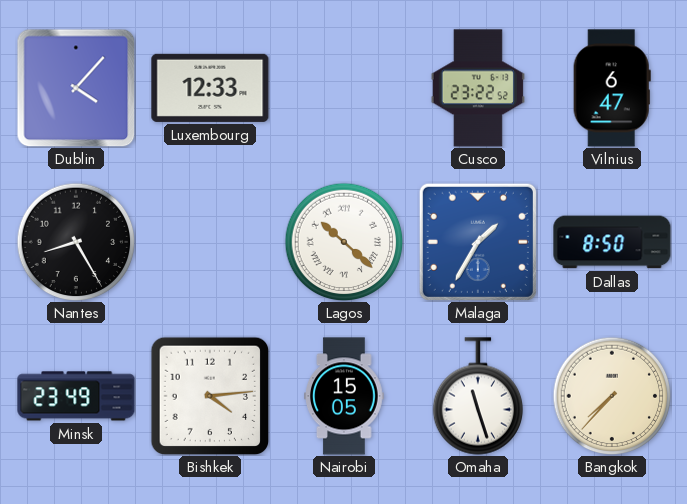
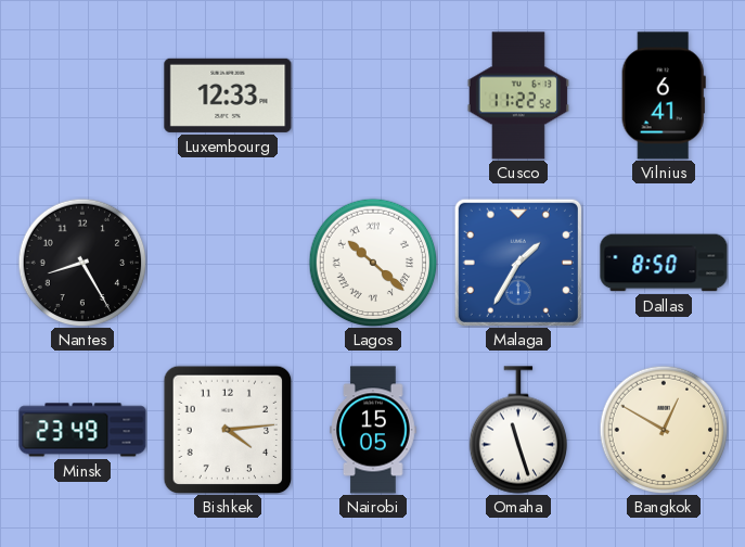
Dublin: 4:07 -> none
Cusco: 23:22 -> 11:22
Vilnius: 6:47 -> 6:41
Bangkok: 7:37 -> 12:50
